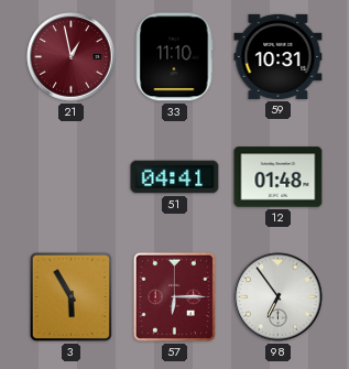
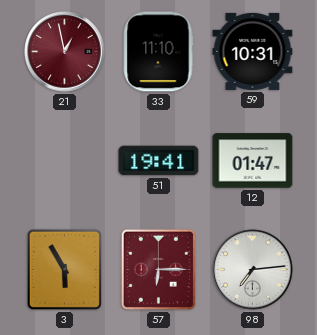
51: 04:41 -> 19:41
12: 01:48 -> 01:47
98: 6:54 -> 7:14
